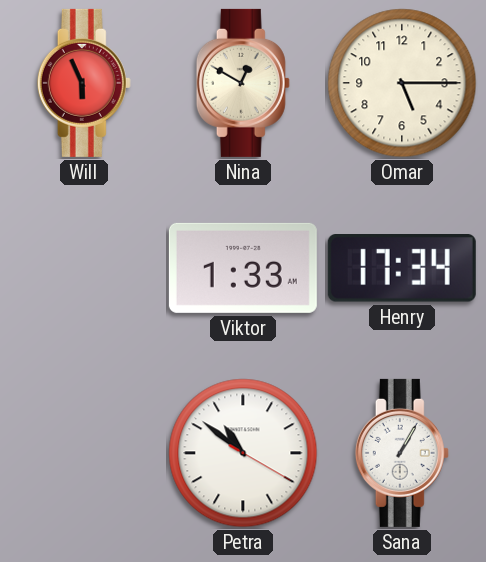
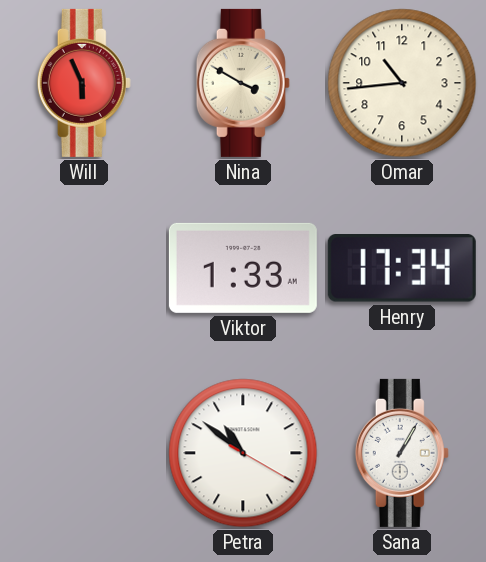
Nina: 12:50 -> 3:50
Omar: 5:15 -> 10:44
